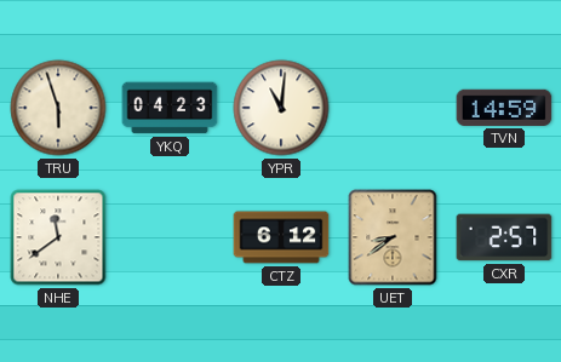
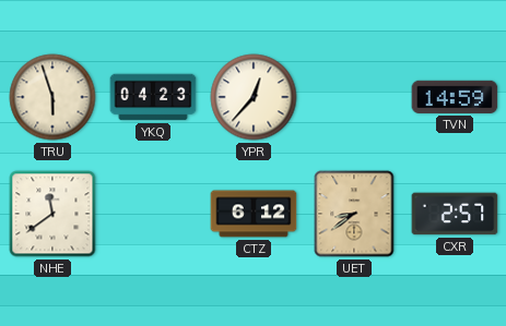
YPR: 11:01 -> 12:37
